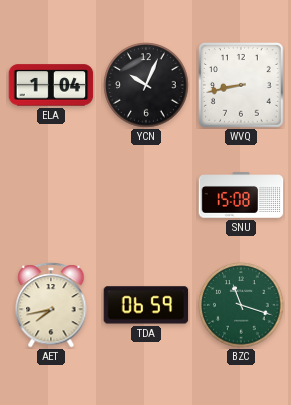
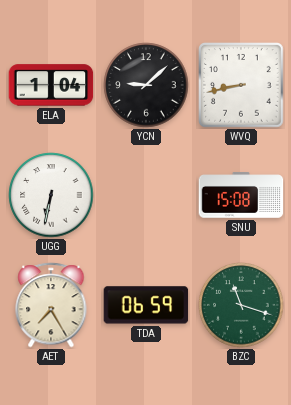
YCN: 10:04 -> 9:08
UGG: none -> 6:32
AET: 7:43 -> 7:25
